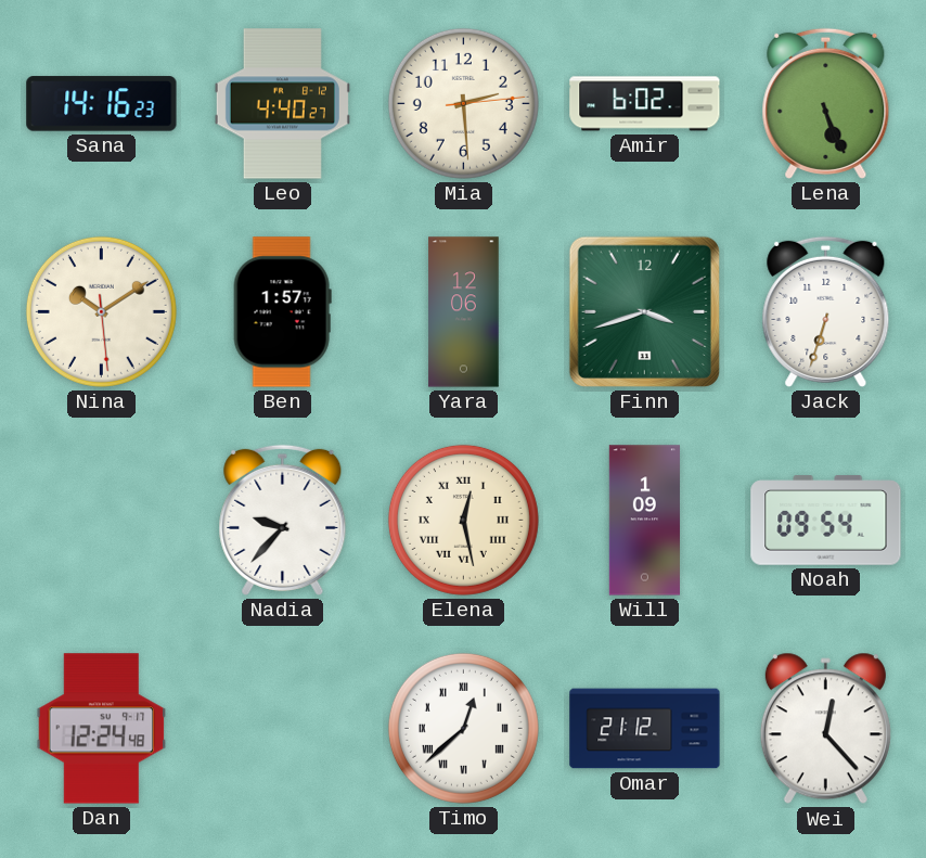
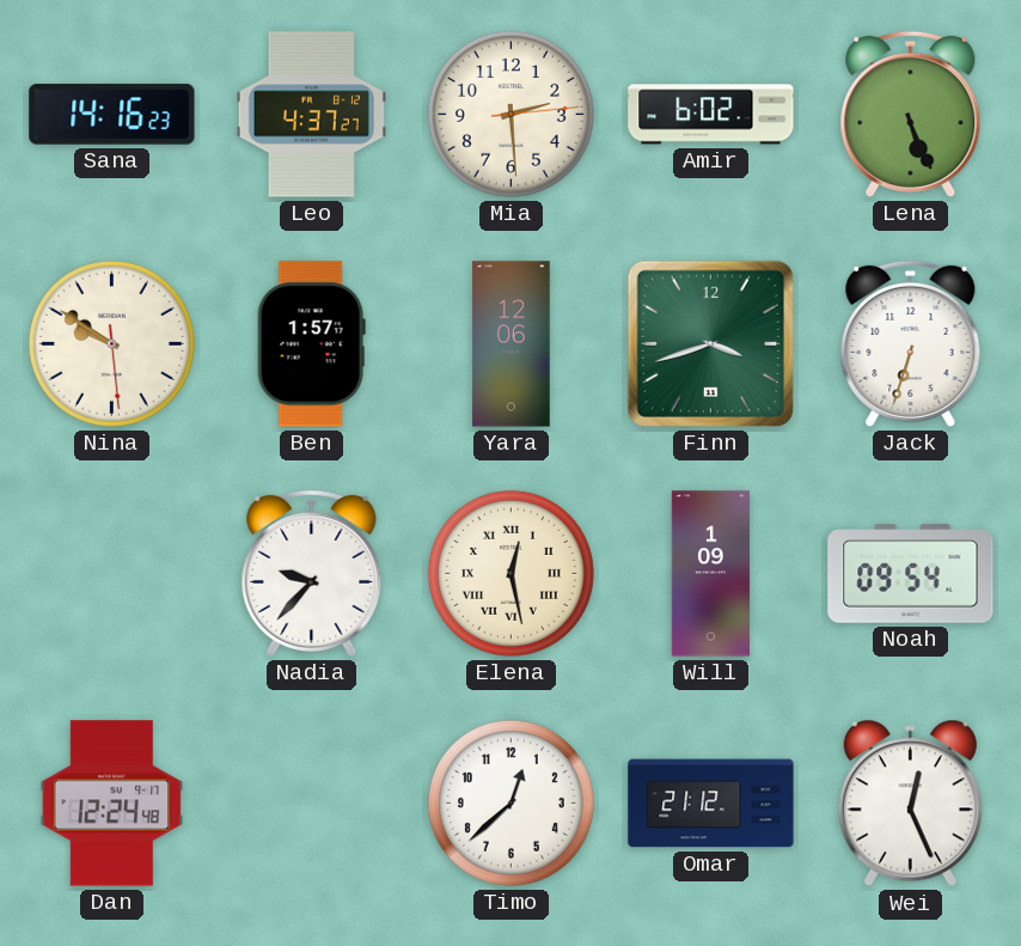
Leo: 4:40 -> 4:37
Nina: 10:09 -> 9:50
Timo numerals: Roman -> Arabic
Wei: 12:23 -> 12:26
